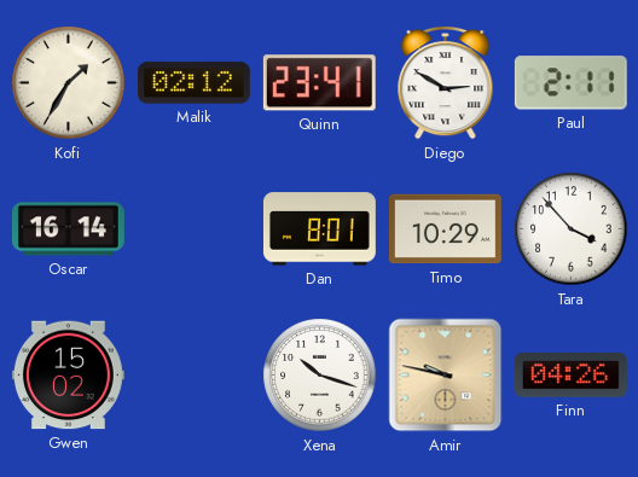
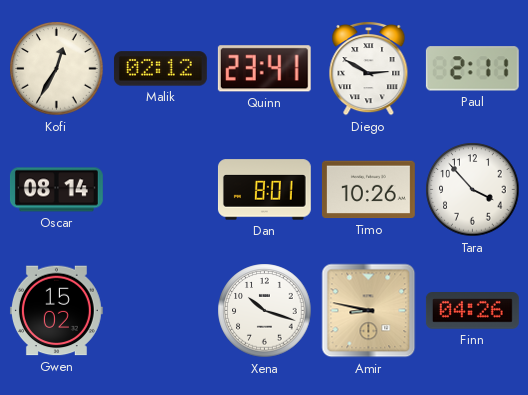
Kofi: 1:35 -> 12:35
Oscar: 16:14 -> 08:14
Timo: 10:29 -> 10:26
Amir: 9:47 -> 8:47
